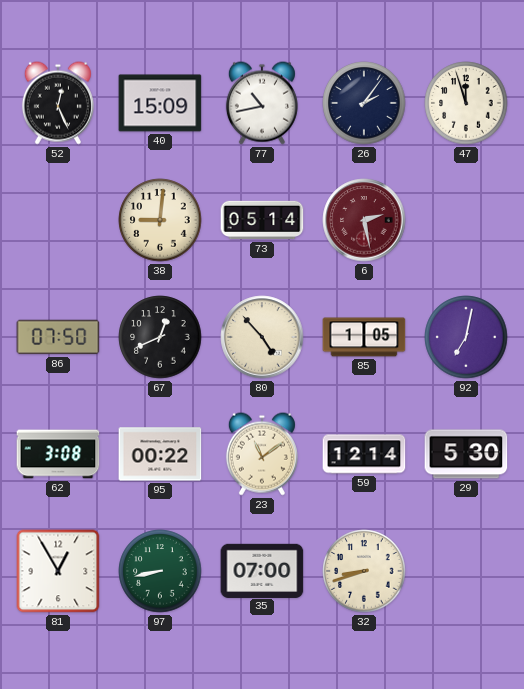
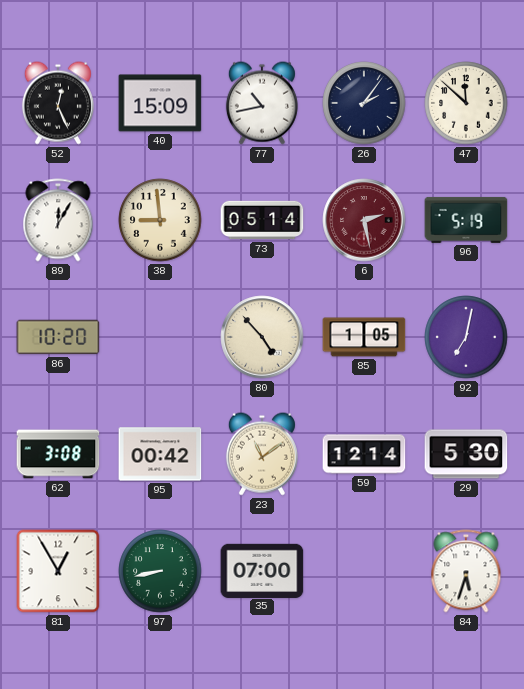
47: 11:57 -> 11:52
89: none -> 12:05
38: 9:01 -> 8:59
96: none -> 5:19
86: 07:50 -> 10:20
67: 12:41 -> none
95: 00:22 -> 00:42
32: 8:42 -> none
84: none -> 5:33
